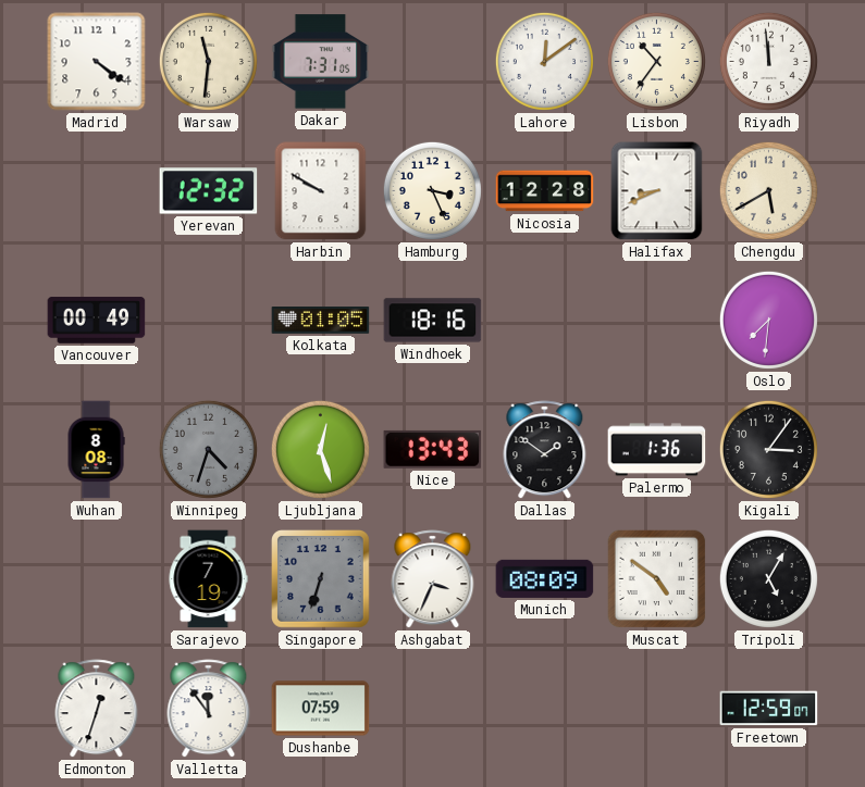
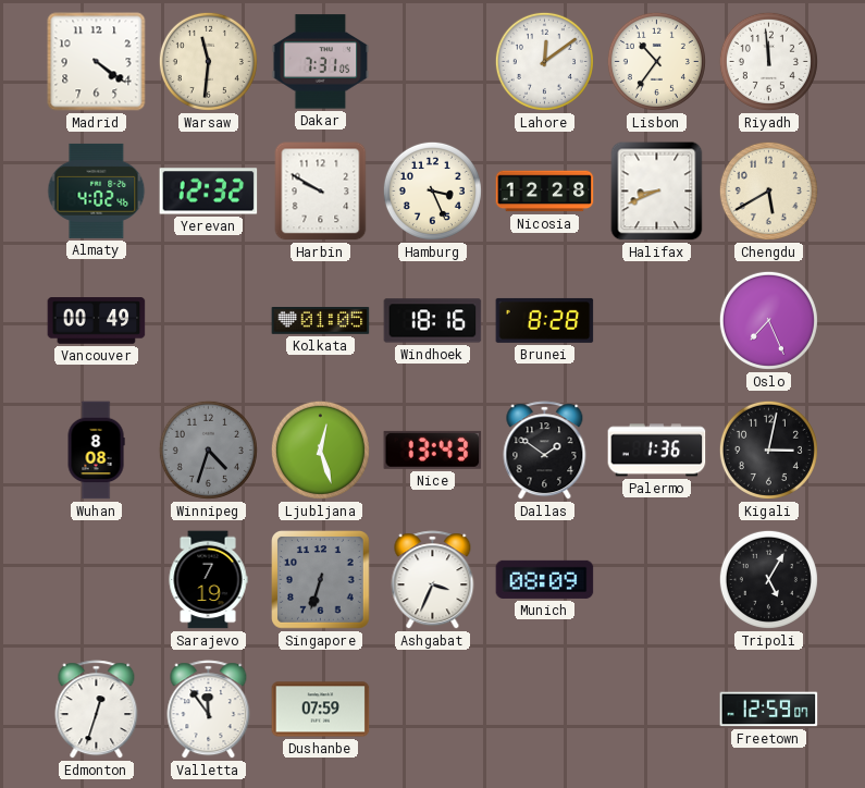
Almaty: none -> 4:02
Brunei: none -> 8:28
Oslo: 7:31 -> 7:26
Kigali: 3:06 -> 3:02
Muscat: 4:51 -> none
